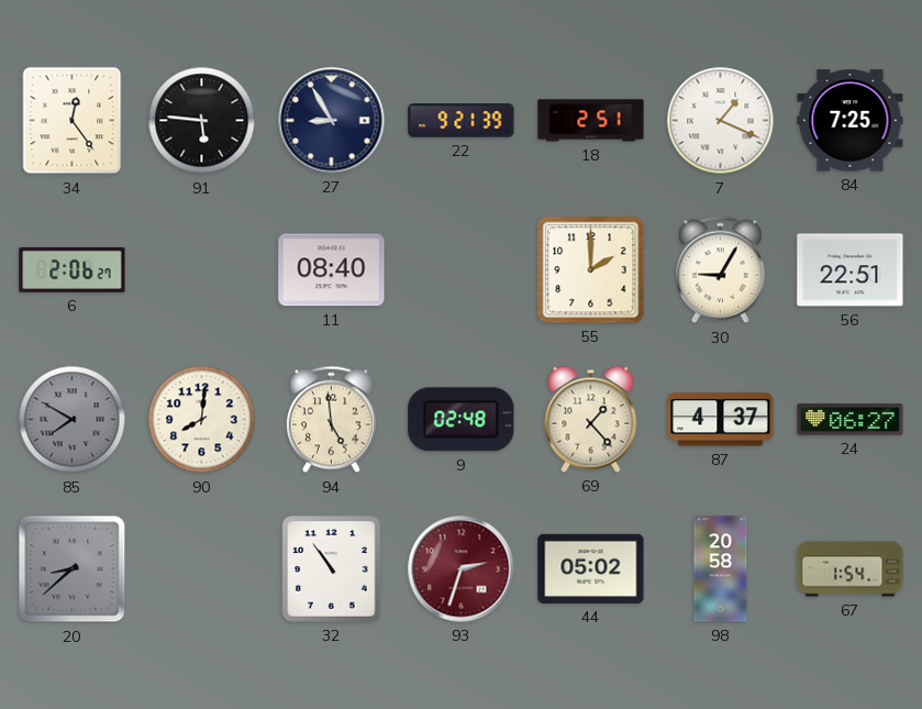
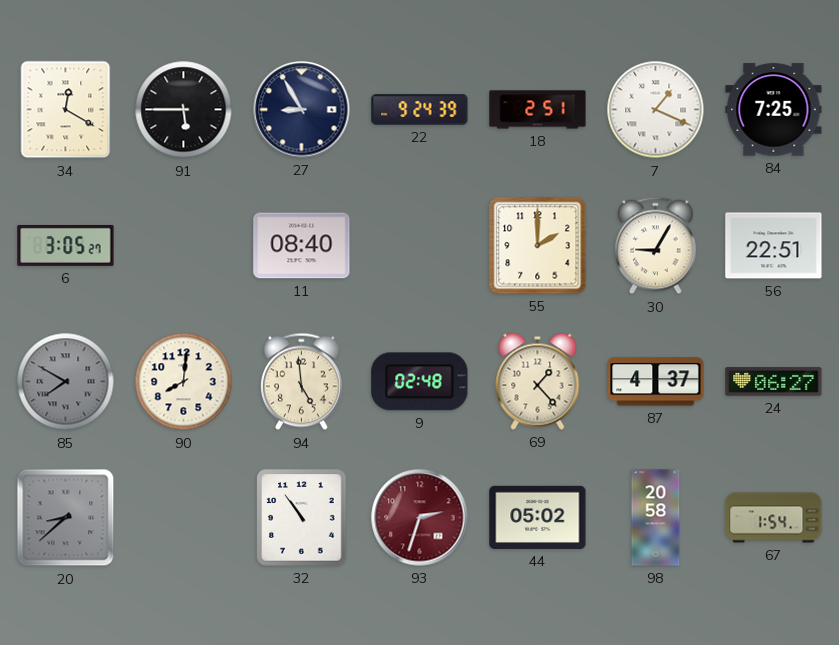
34: 12:24 -> 12:20
91: 5:46 -> 5:45
22: 9:21 -> 9:24
6: 2:06 -> 3:05
